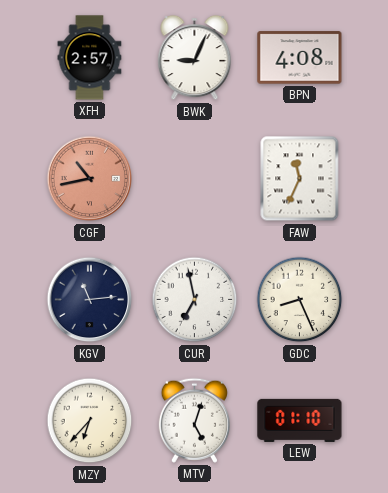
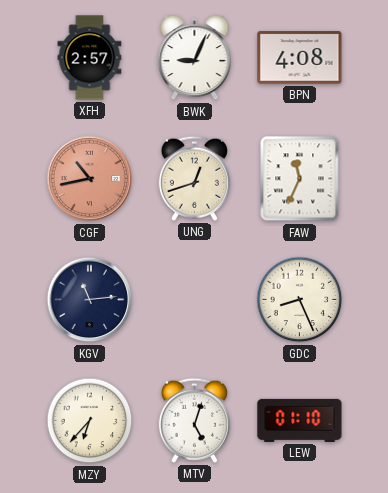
UNG: none -> 12:42
CUR: 6:58 -> none
